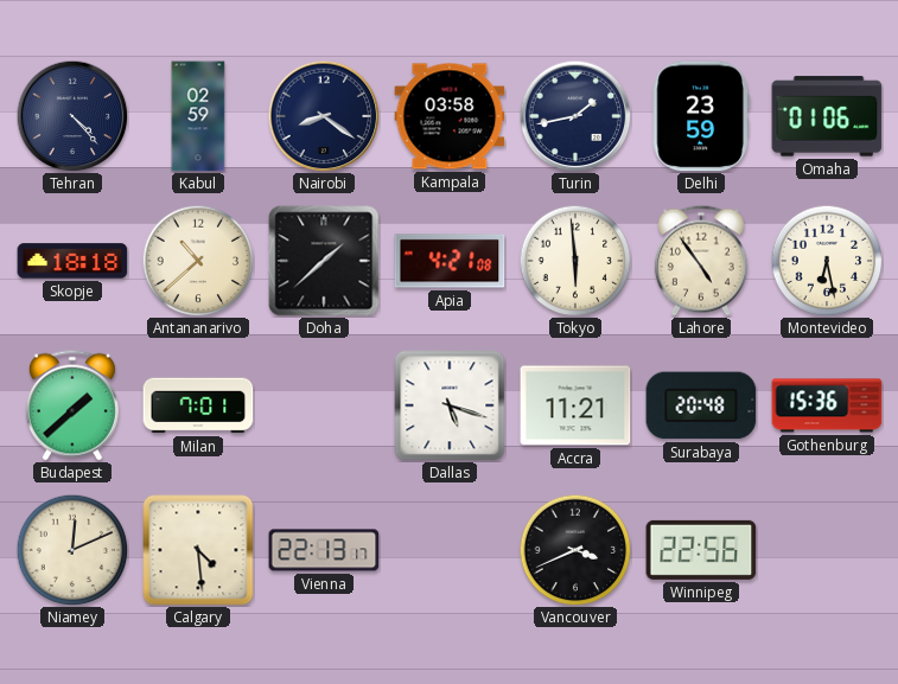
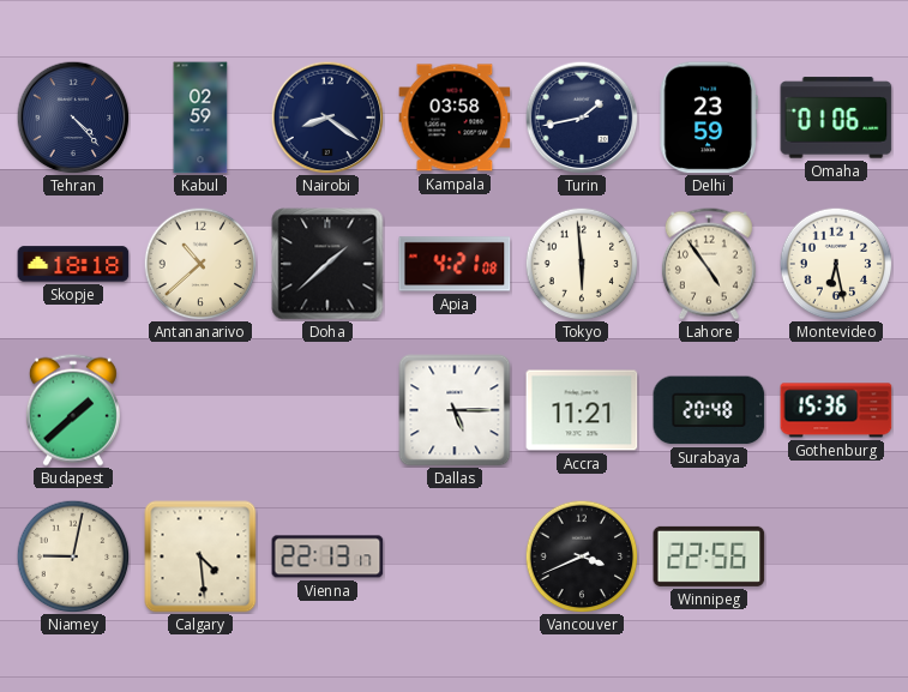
Milan: 7:01 -> none
Dallas: 5:18 -> 5:15
Niamey: 12:11 -> 9:02
